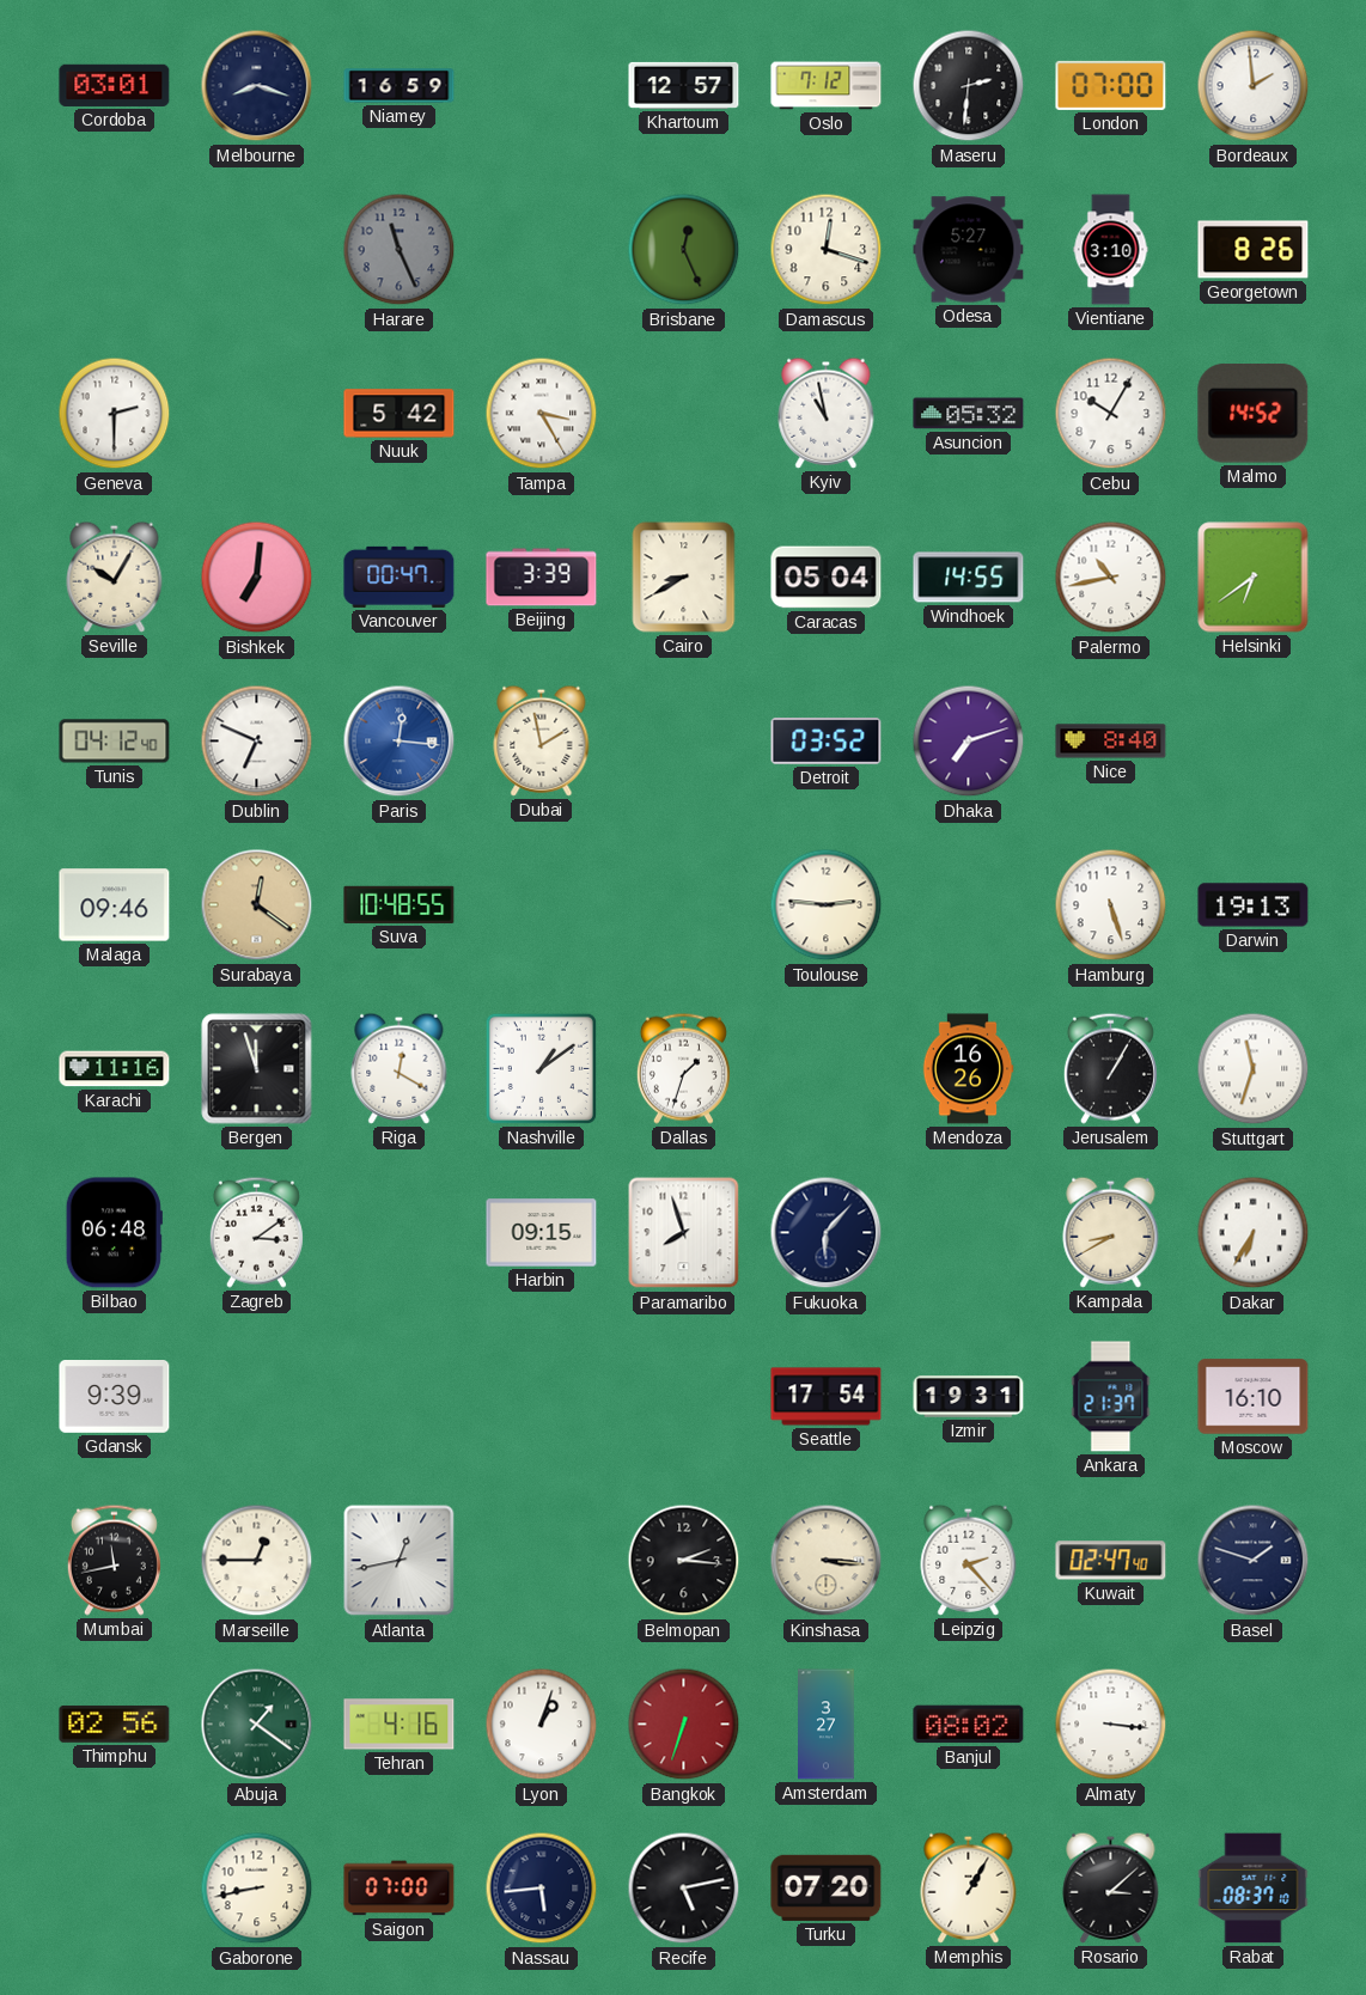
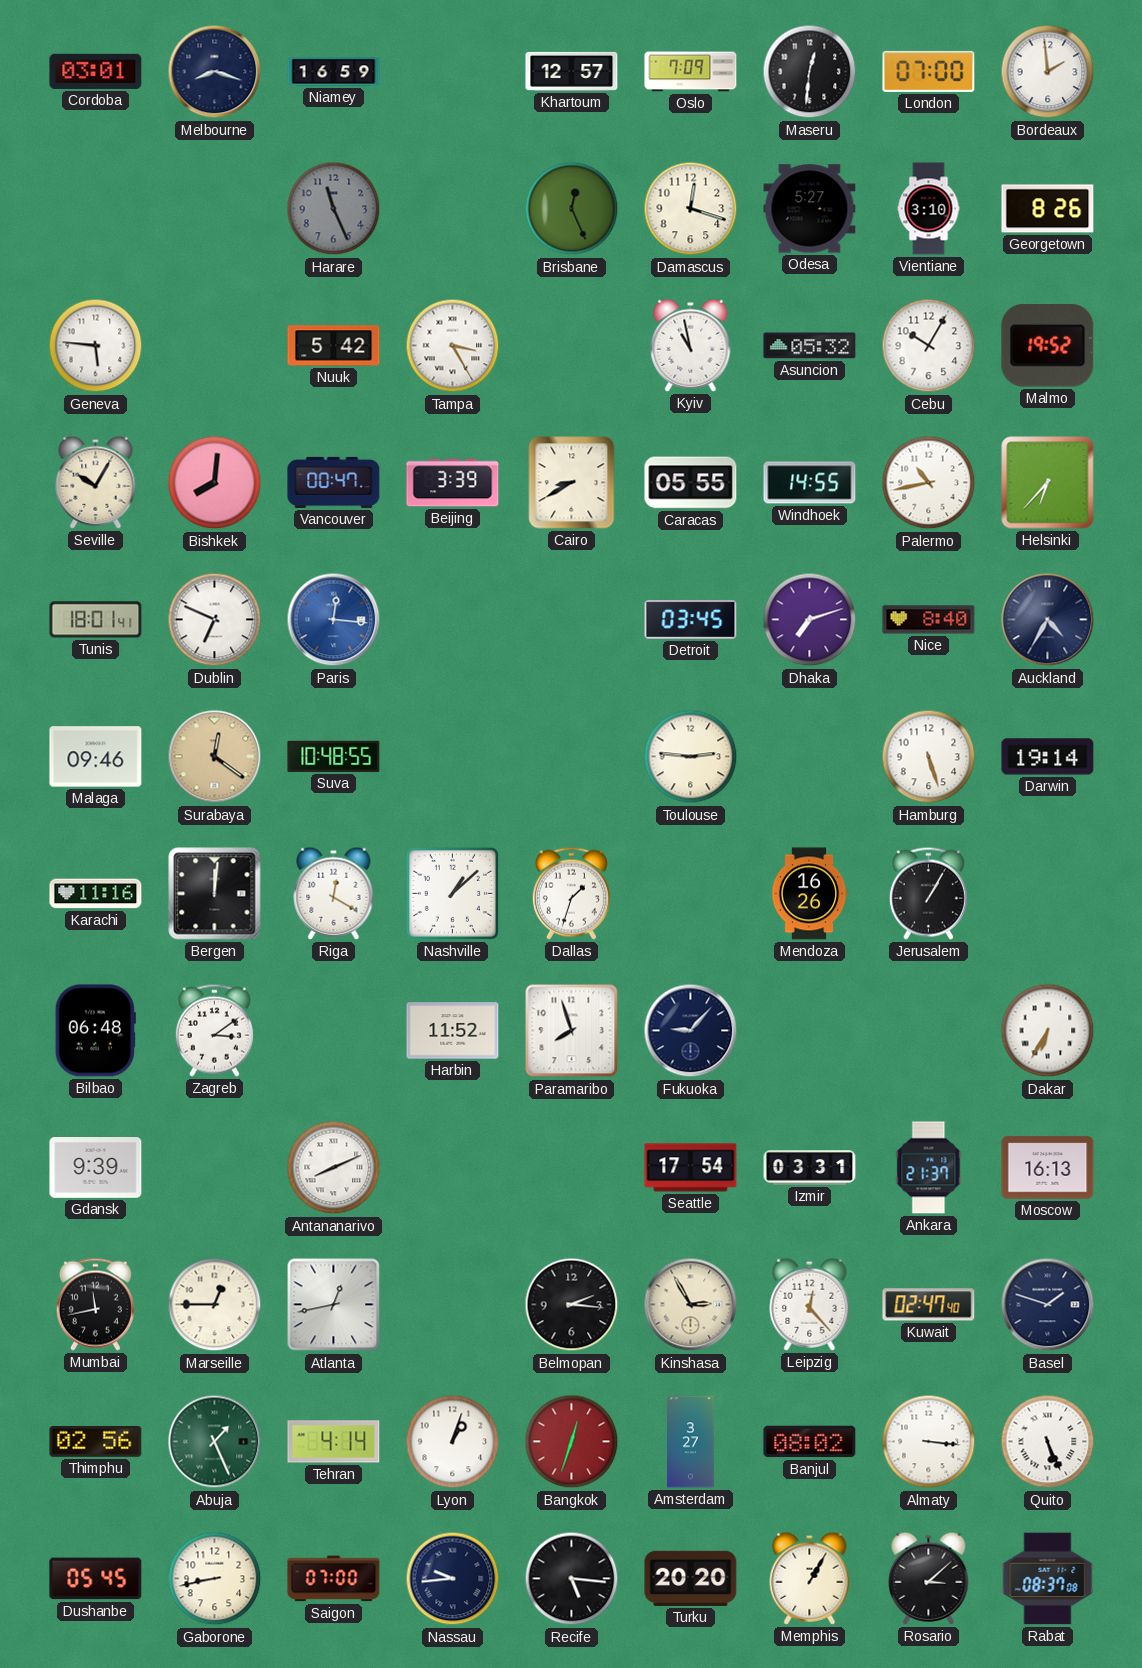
Oslo: 7:12 -> 7:09
Maseru: 2:31 -> 12:31
Geneva: 2:30 -> 5:46
Malmo: 14:52 -> 19:52
Bishkek: 7:01 -> 8:01
Caracas: 05:04 -> 05:55
Helsinki: 6:39 -> 6:37
Tunis: 04:12 -> 18:01
Dubai: 1:58 -> none
Detroit: 03:52 -> 03:45
Auckland: none -> 4:35
Darwin: 19:13 -> 19:14
Bergen: 11:57 -> 12:01
Nashville: 1:09 -> 1:08
Stuttgart: 11:33 -> none
Harbin: 09:15 -> 11:52
Fukuoka: 6:07 -> 9:07
Kampala: 8:40 -> none
Antananarivo: none -> 8:11
Izmir: 19:31 -> 03:31
Moscow: 16:10 -> 16:13
Kinshasa: 3:16 -> 2:55
Leipzig: 2:23 -> 12:23
Abuja: 1:21 -> 1:26
Tehran: 4:16 -> 4:14
Bangkok: 6:33 -> 12:33
Quito: none -> 5:26
Dushanbe: none -> 05:45
Nassau: 5:44 -> 9:44
Recife: 5:13 -> 5:16
Turku: 07:20 -> 20:20
Rabat: 08:37:10 -> 08:37:08
